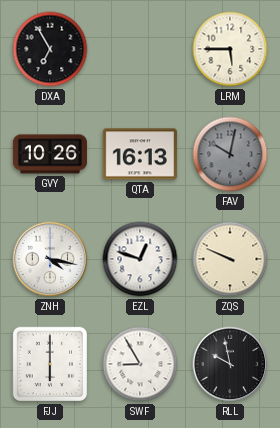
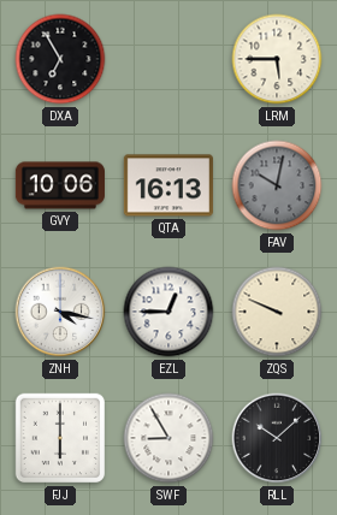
GVY: 10:26 -> 10:06
EZL: 12:48 -> 12:45
RLL: 9:58 -> 10:08
